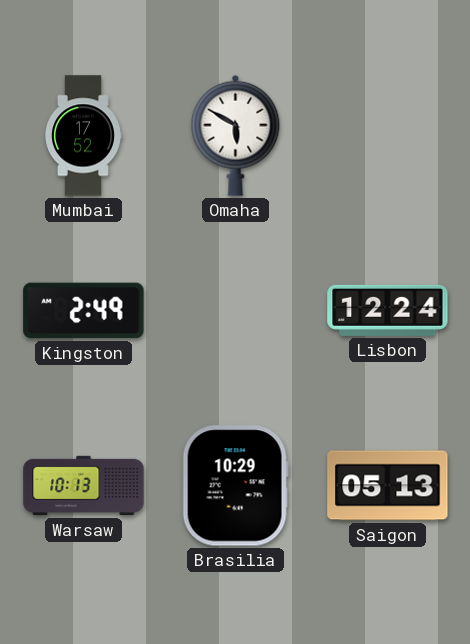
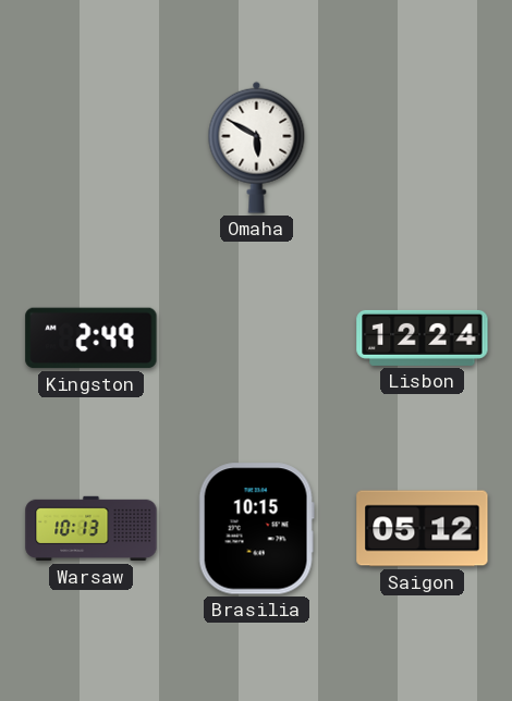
Mumbai: 17:52 -> none
Brasilia: 10:29 -> 10:15
Saigon: 05:13 -> 05:12
